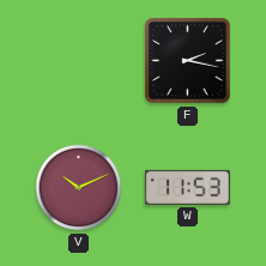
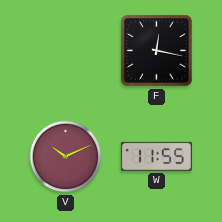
F: 2:17 -> 12:17
W: 11:53 -> 11:55
